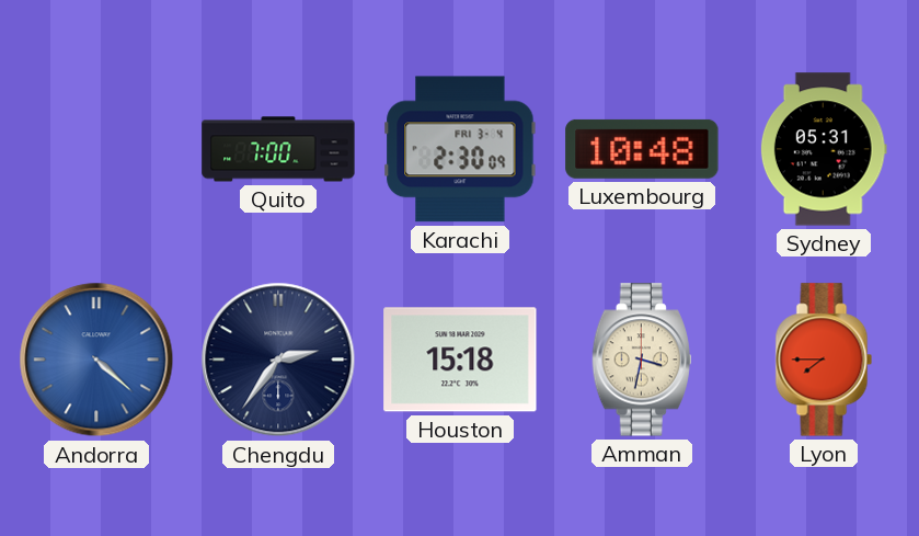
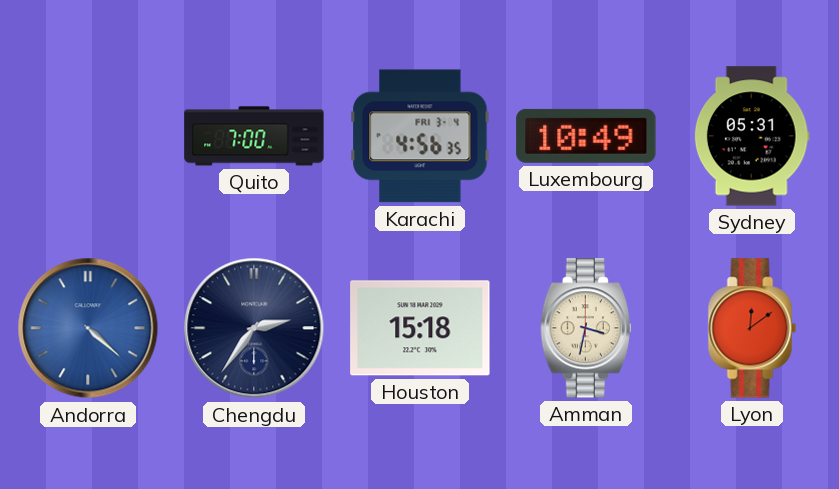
Karachi: 2:30 -> 4:56
Luxembourg: 10:48 -> 10:49
Lyon: 7:45 -> 12:09
